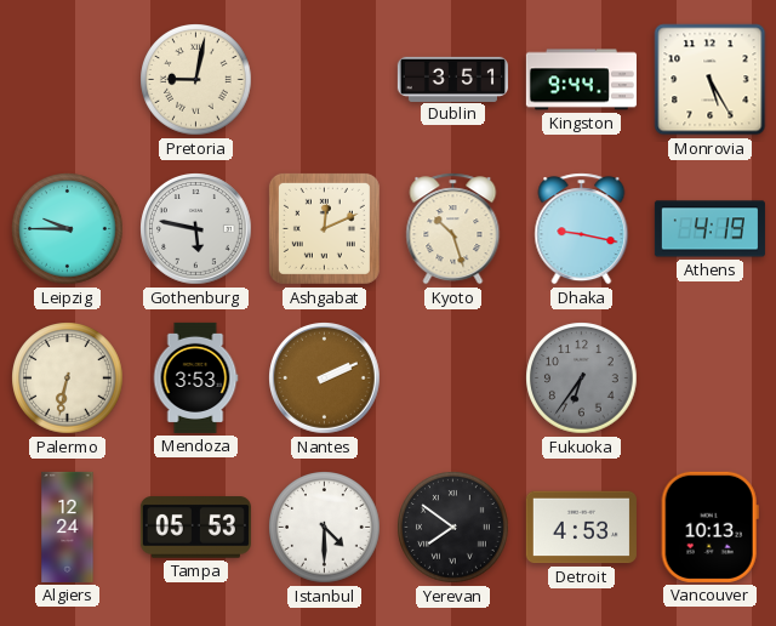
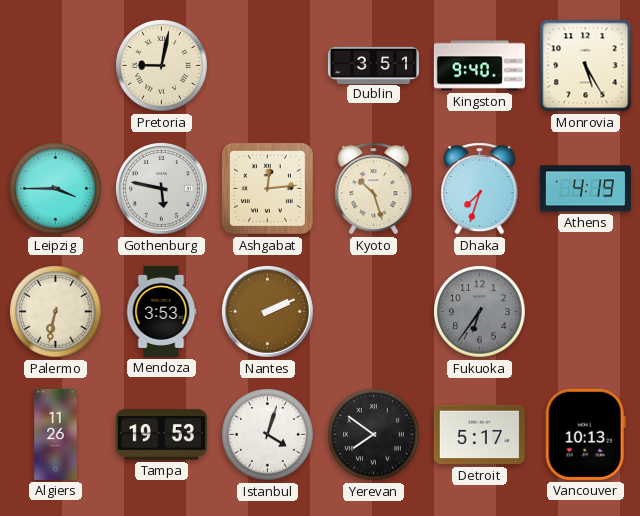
Kingston: 9:44 -> 9:40
Leipzig: 9:45 -> 3:45
Ashgabat: 12:11 -> 12:14
Dhaka: 9:17 -> 7:33
Algiers: 12:24 -> 11:26
Tampa: 05:53 -> 19:53
Istanbul: 4:30 -> 4:03
Detroit: 4:53 -> 5:17
